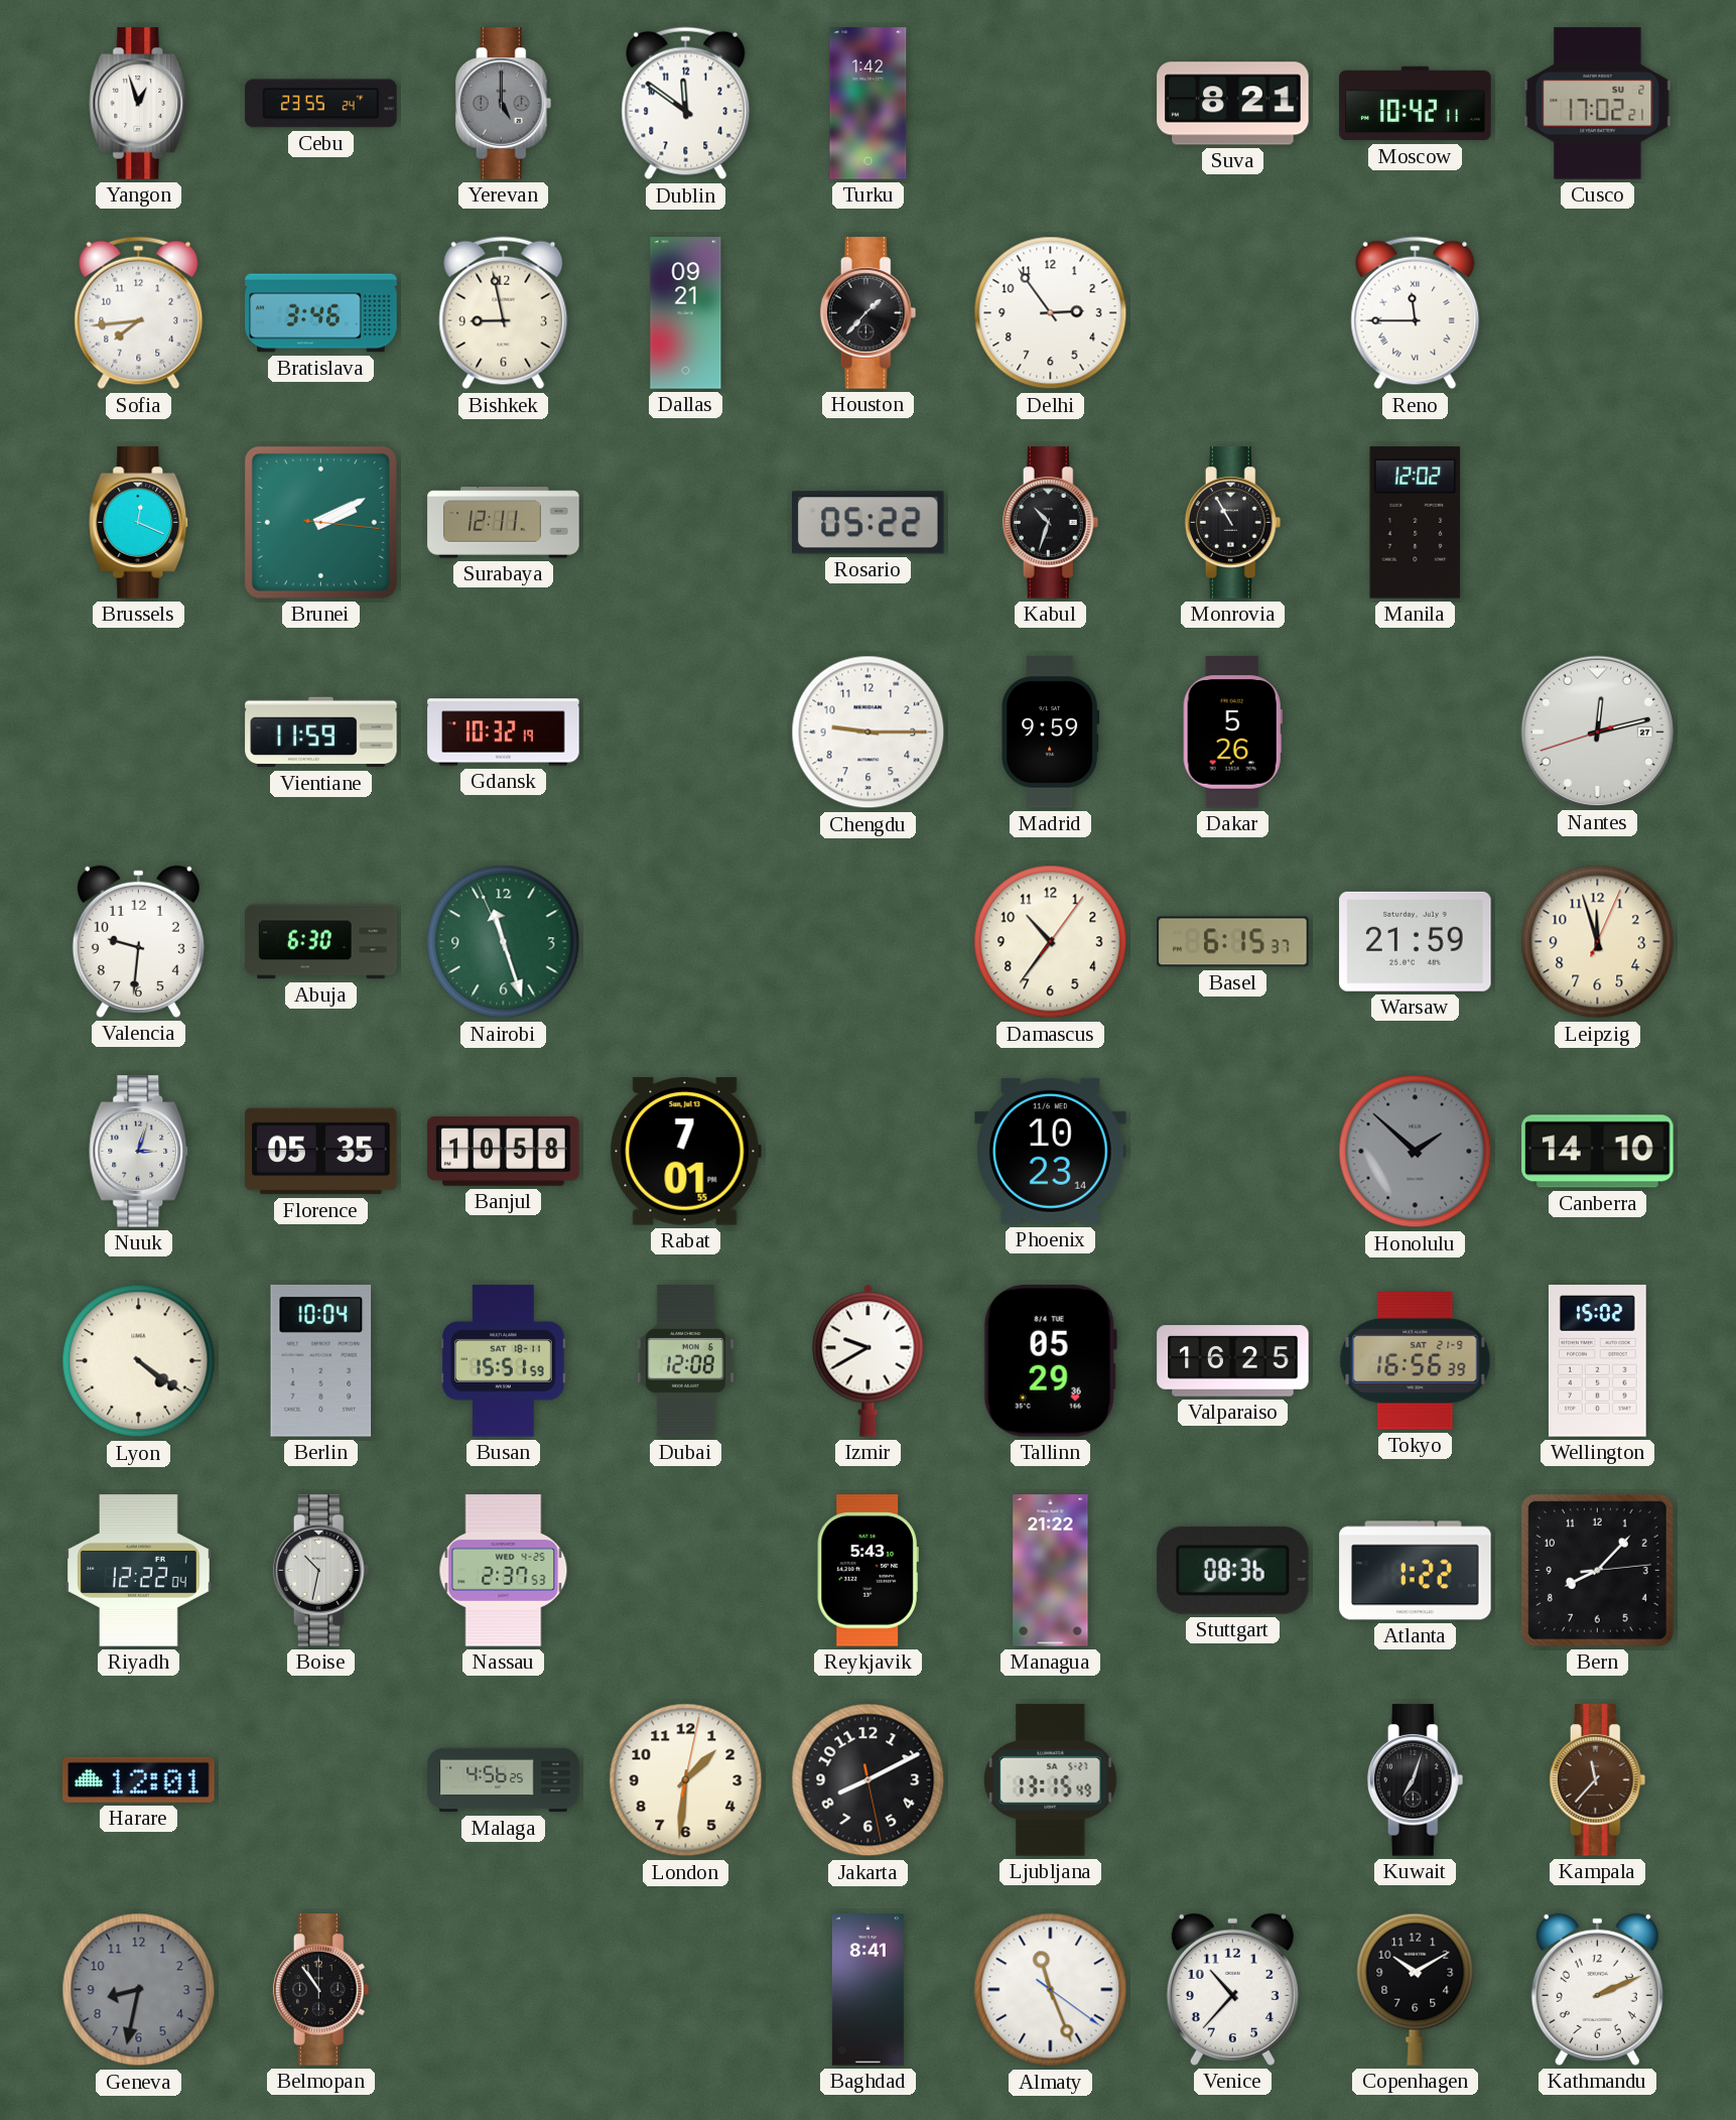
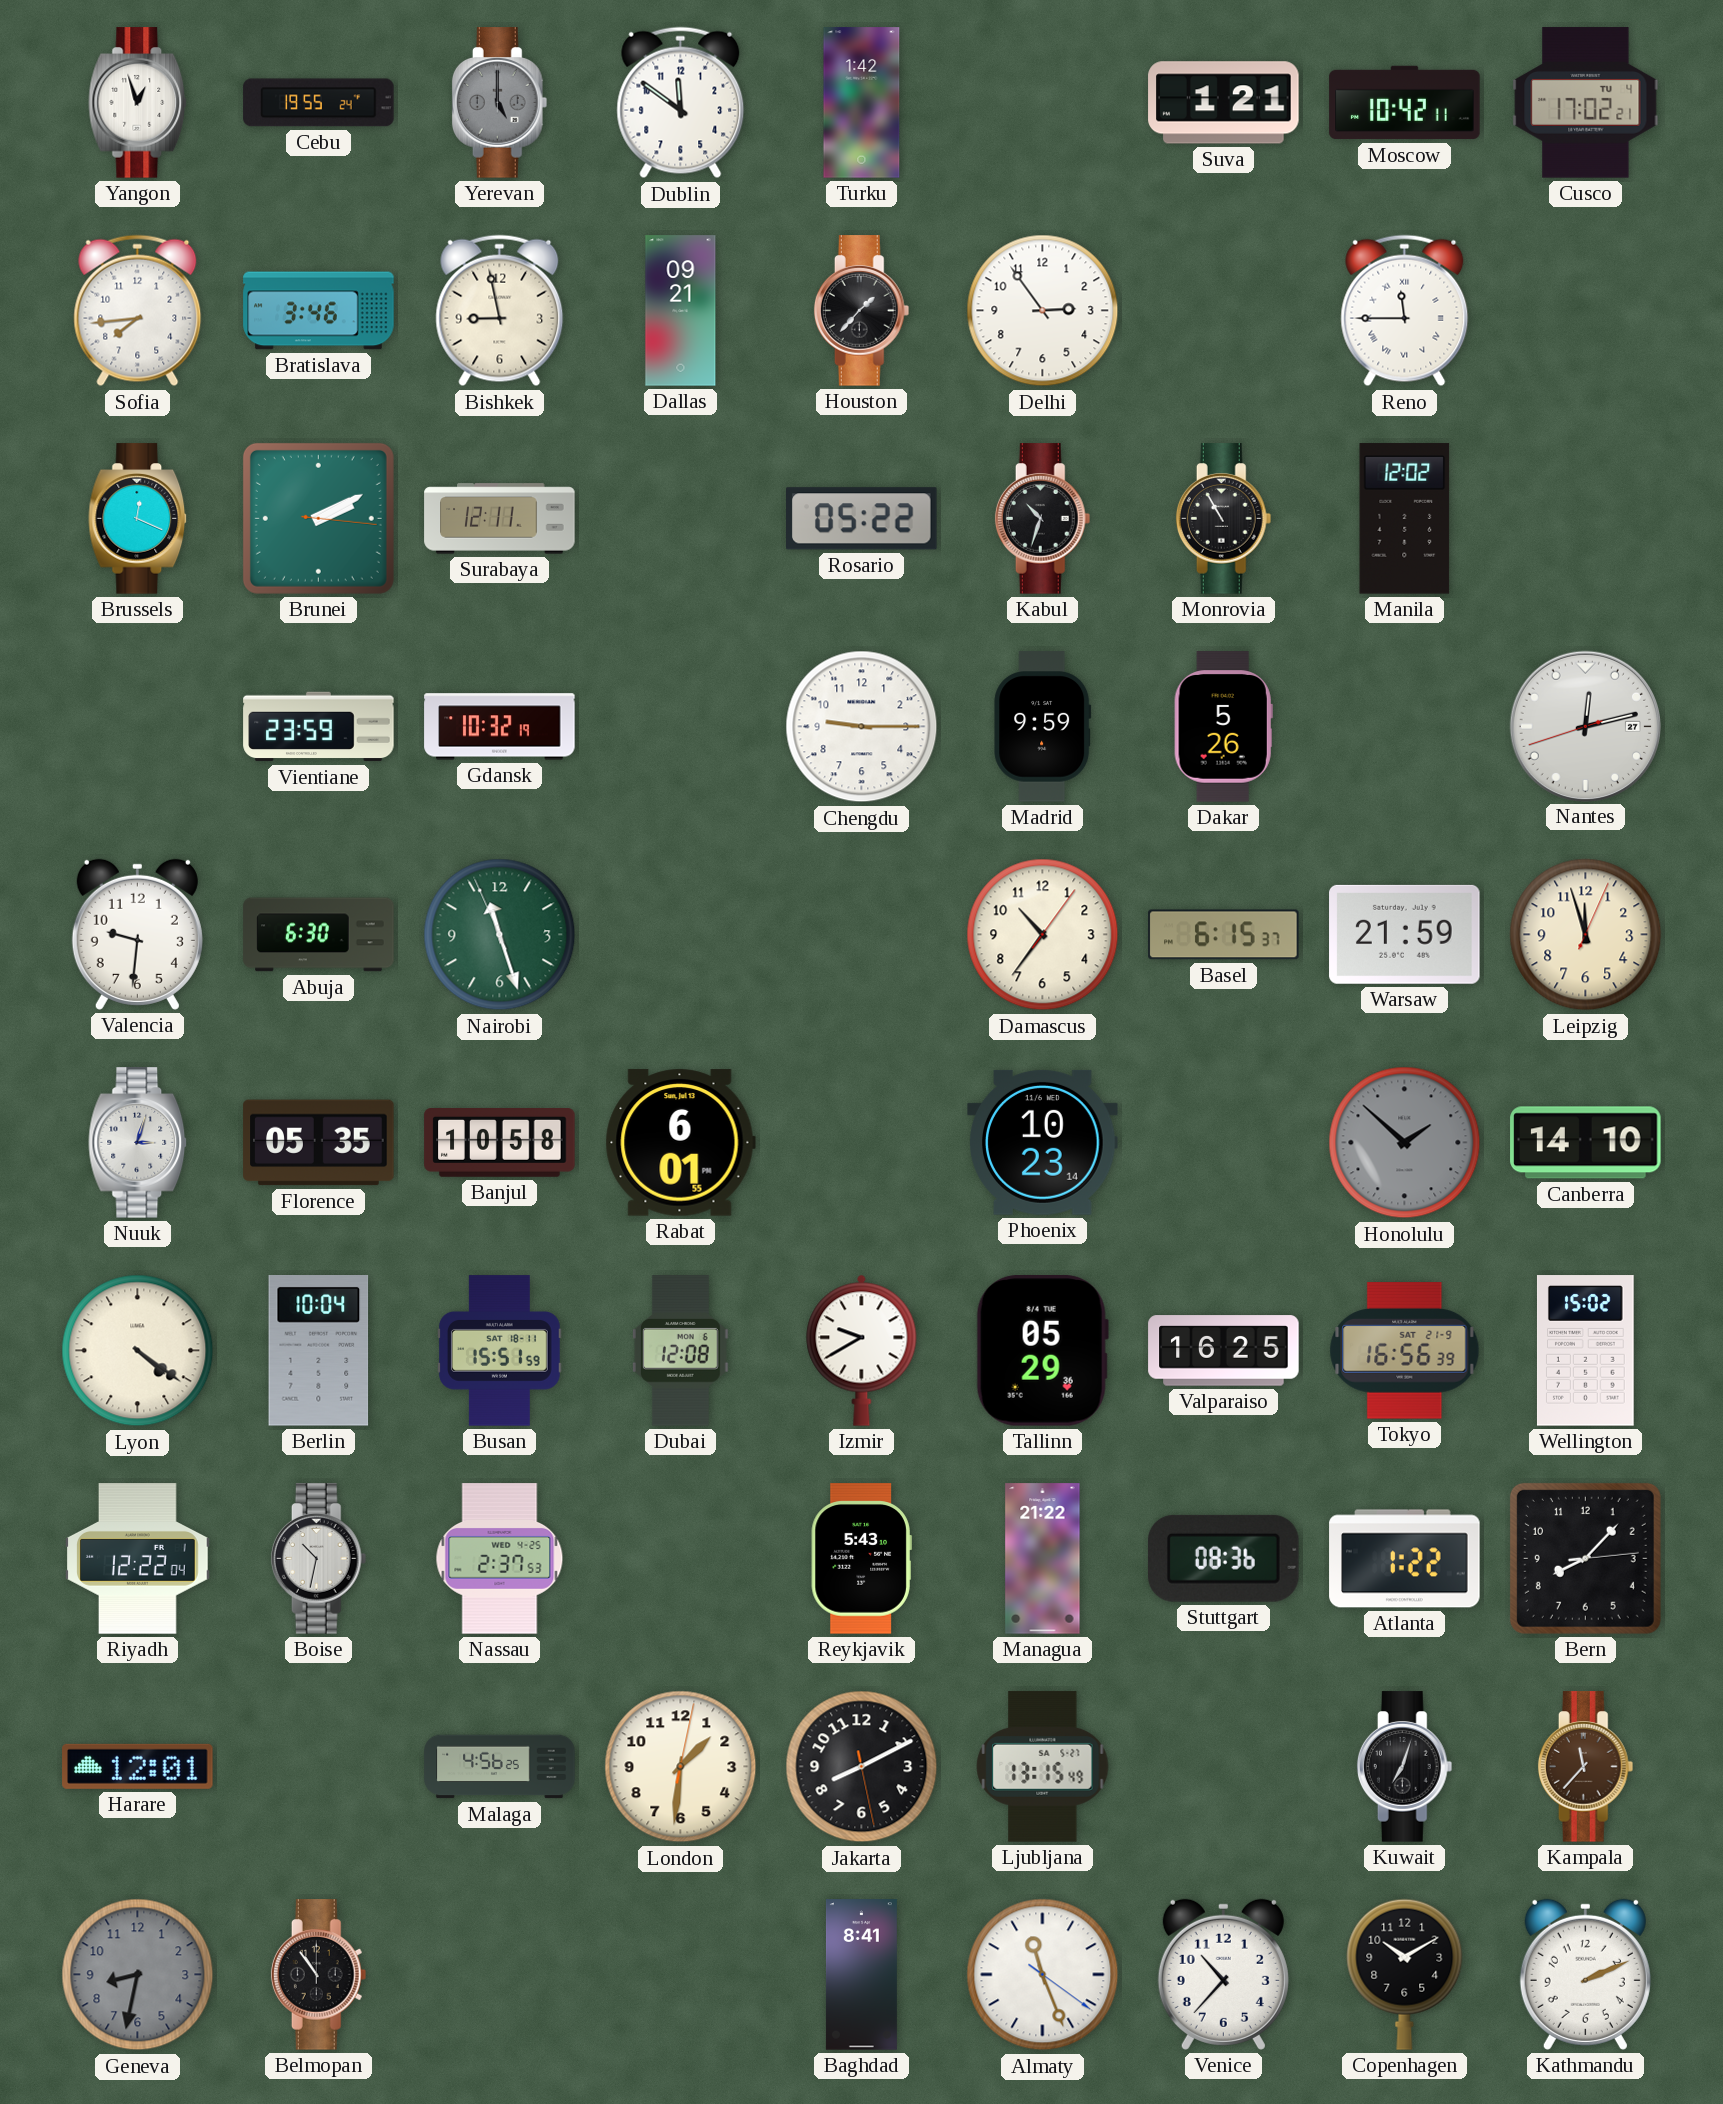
Cebu: 23:55 -> 19:55
Suva: 8:21 -> 1:21
Cusco date: SU 2 -> TU 4
Vientiane: 11:59 -> 23:59
Rabat: 7:01 -> 6:01
